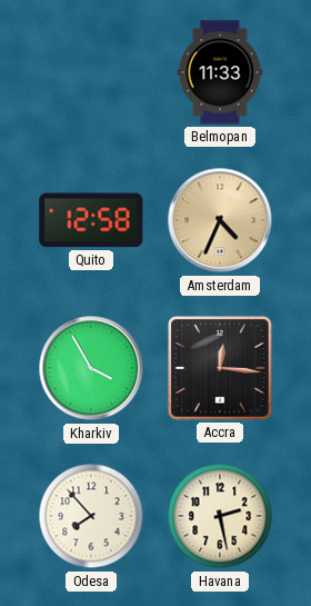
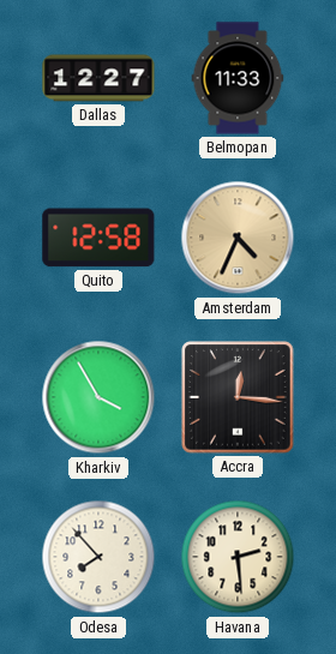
Dallas: none -> 12:27
Havana: 2:28 -> 2:29
